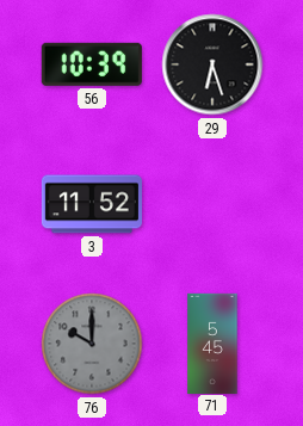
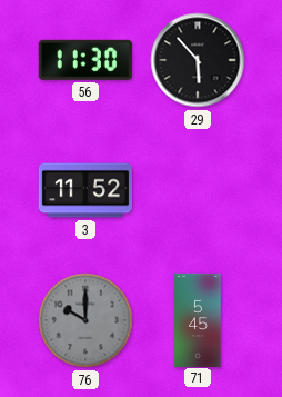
56: 10:39 -> 11:30
29: 6:27 -> 5:53
